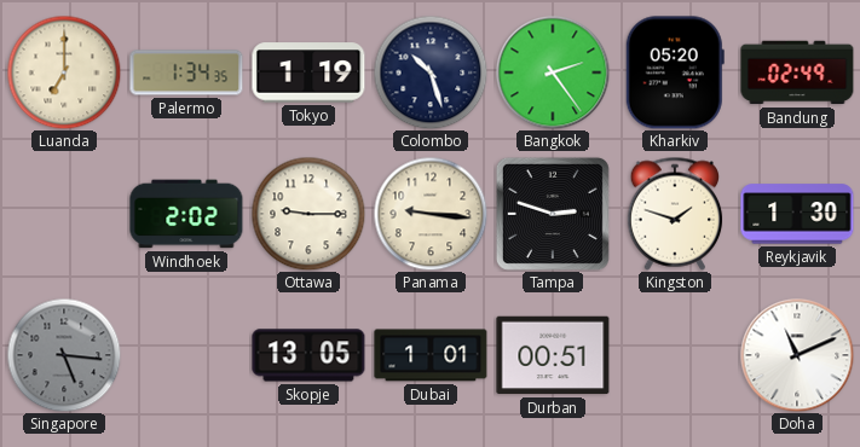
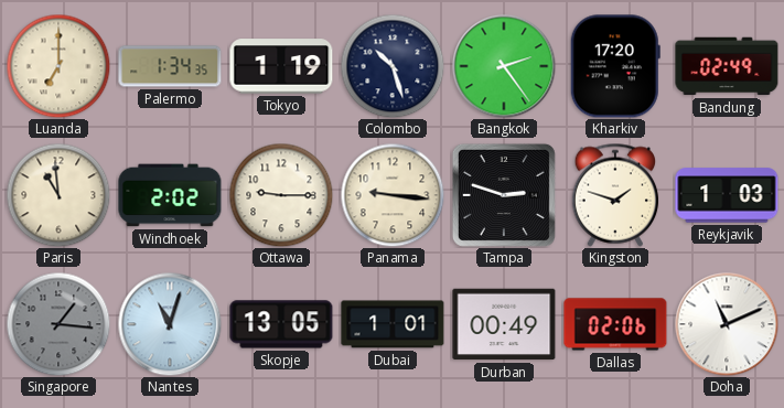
Kharkiv: 05:20 -> 17:20
Paris: none -> 10:59
Reykjavik: 1:30 -> 1:03
Singapore: 5:16 -> 1:16
Nantes: none -> 11:03
Durban: 00:51 -> 00:49
Dallas: none -> 02:06
